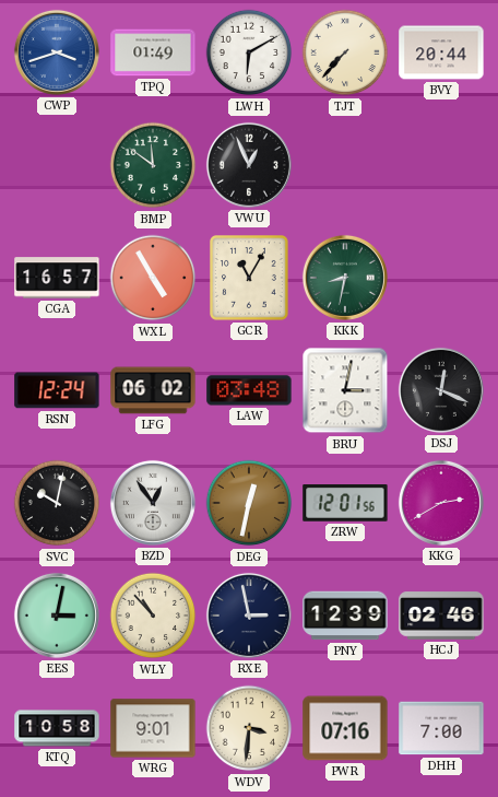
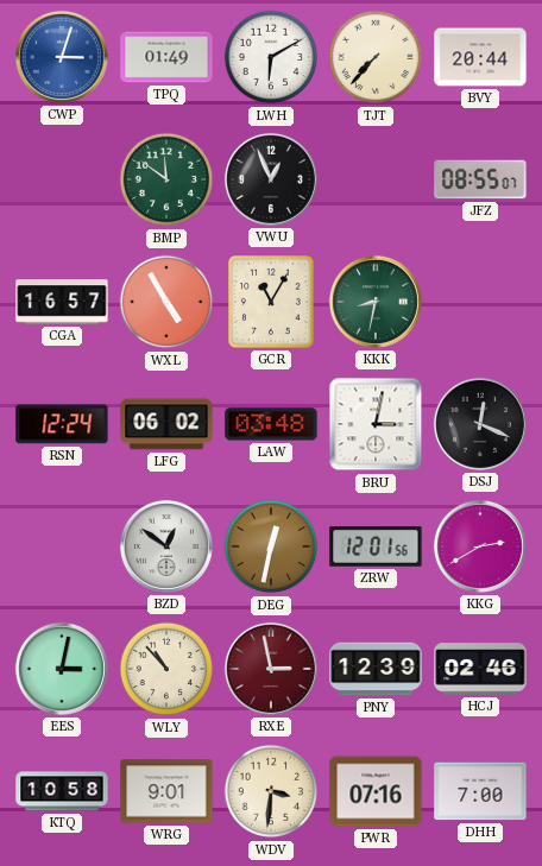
CWP: 3:42 -> 3:03
JFZ: none -> 08:55
SVC: 10:02 -> none
BZD: 12:54 -> 12:51
RXE dial: navy -> burgundy
